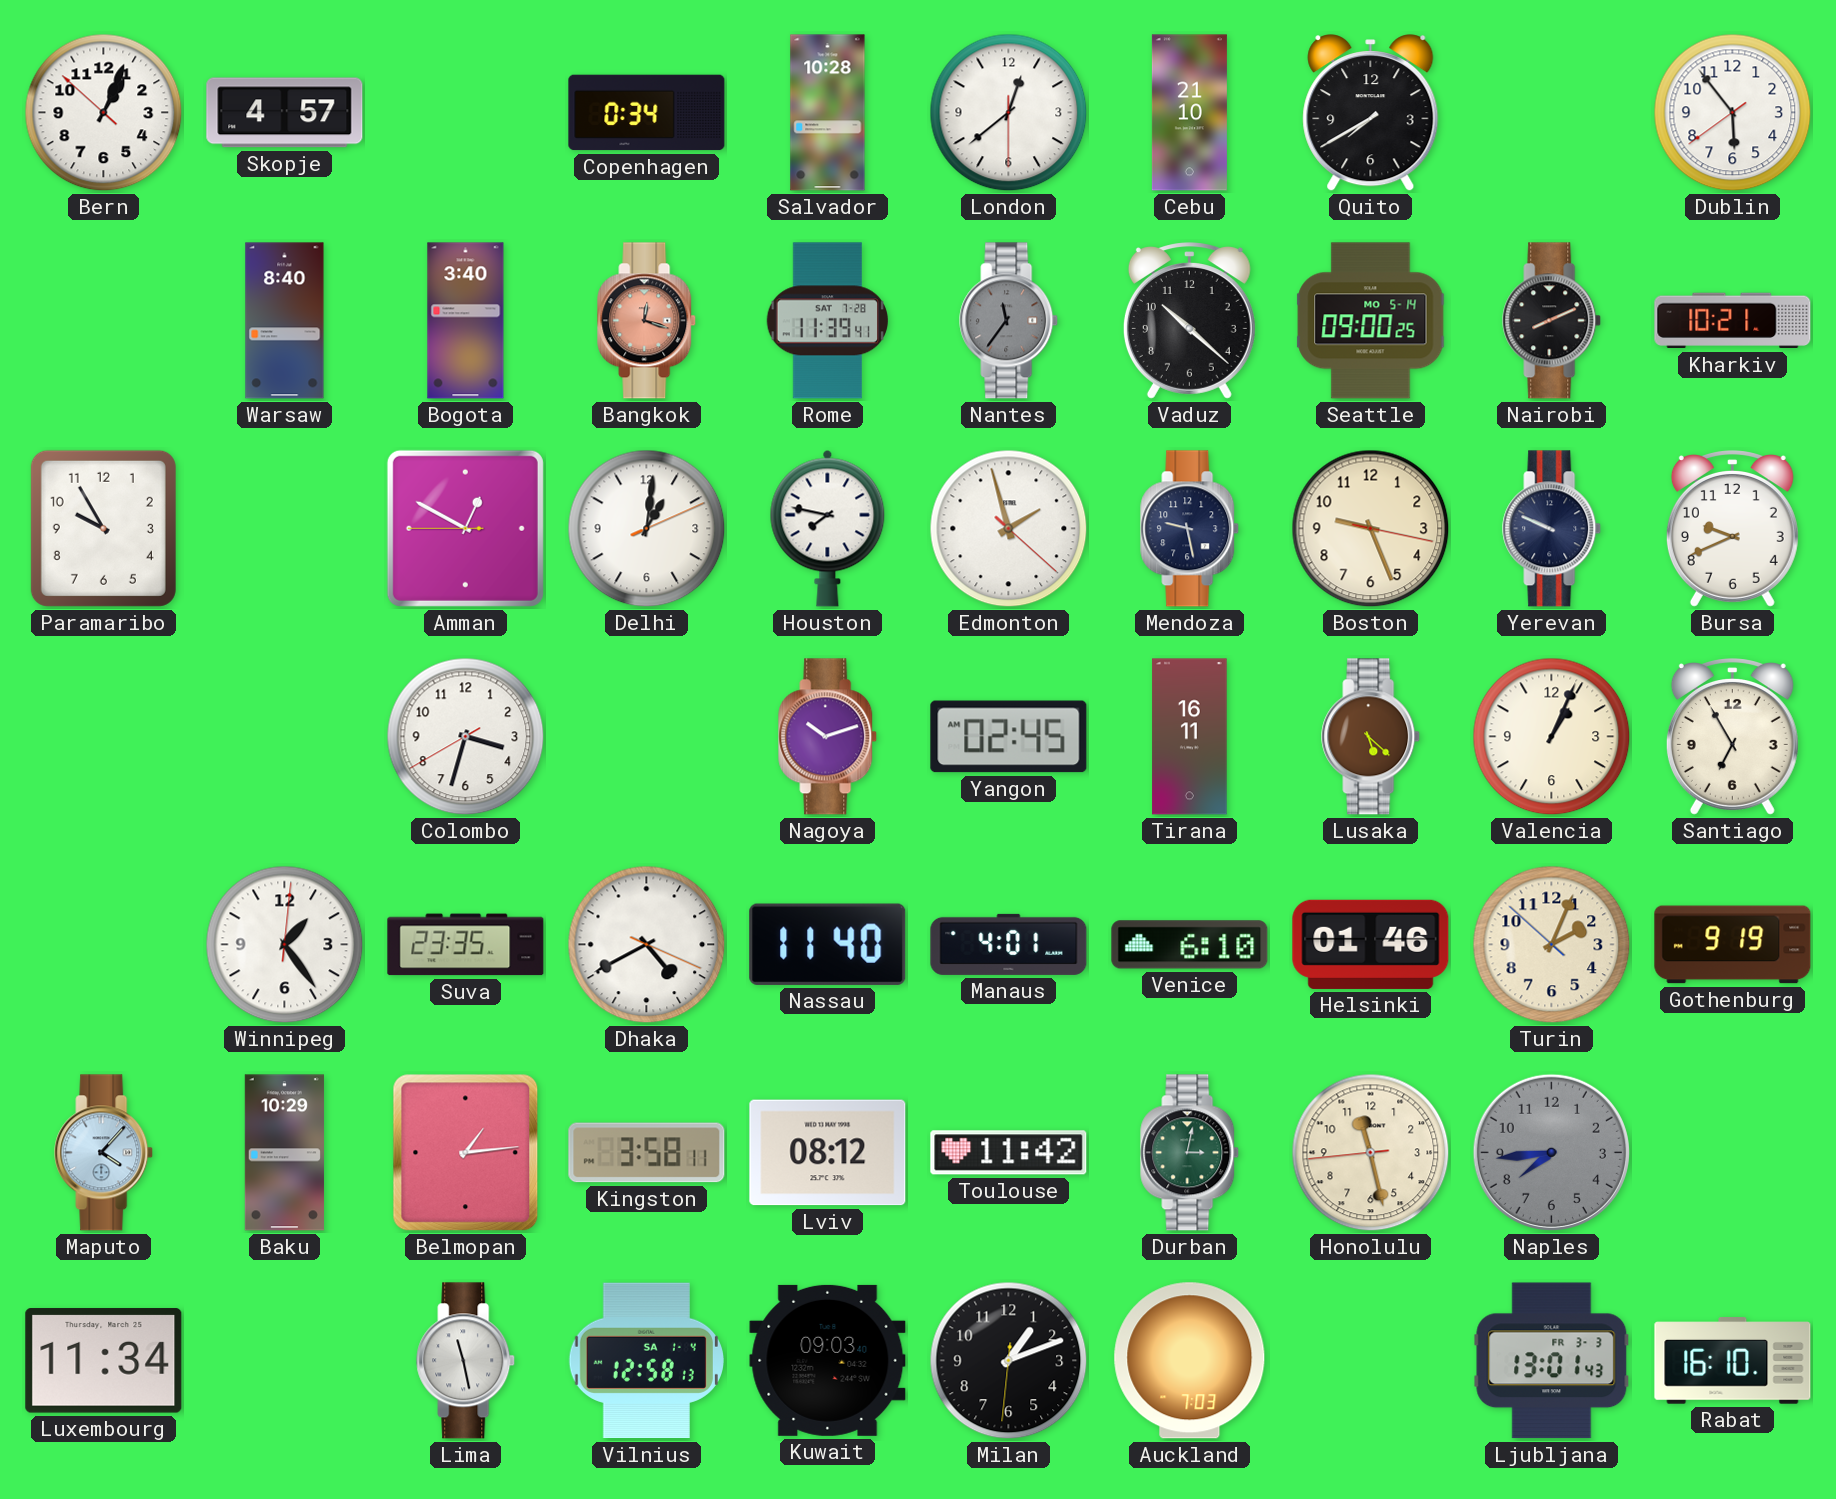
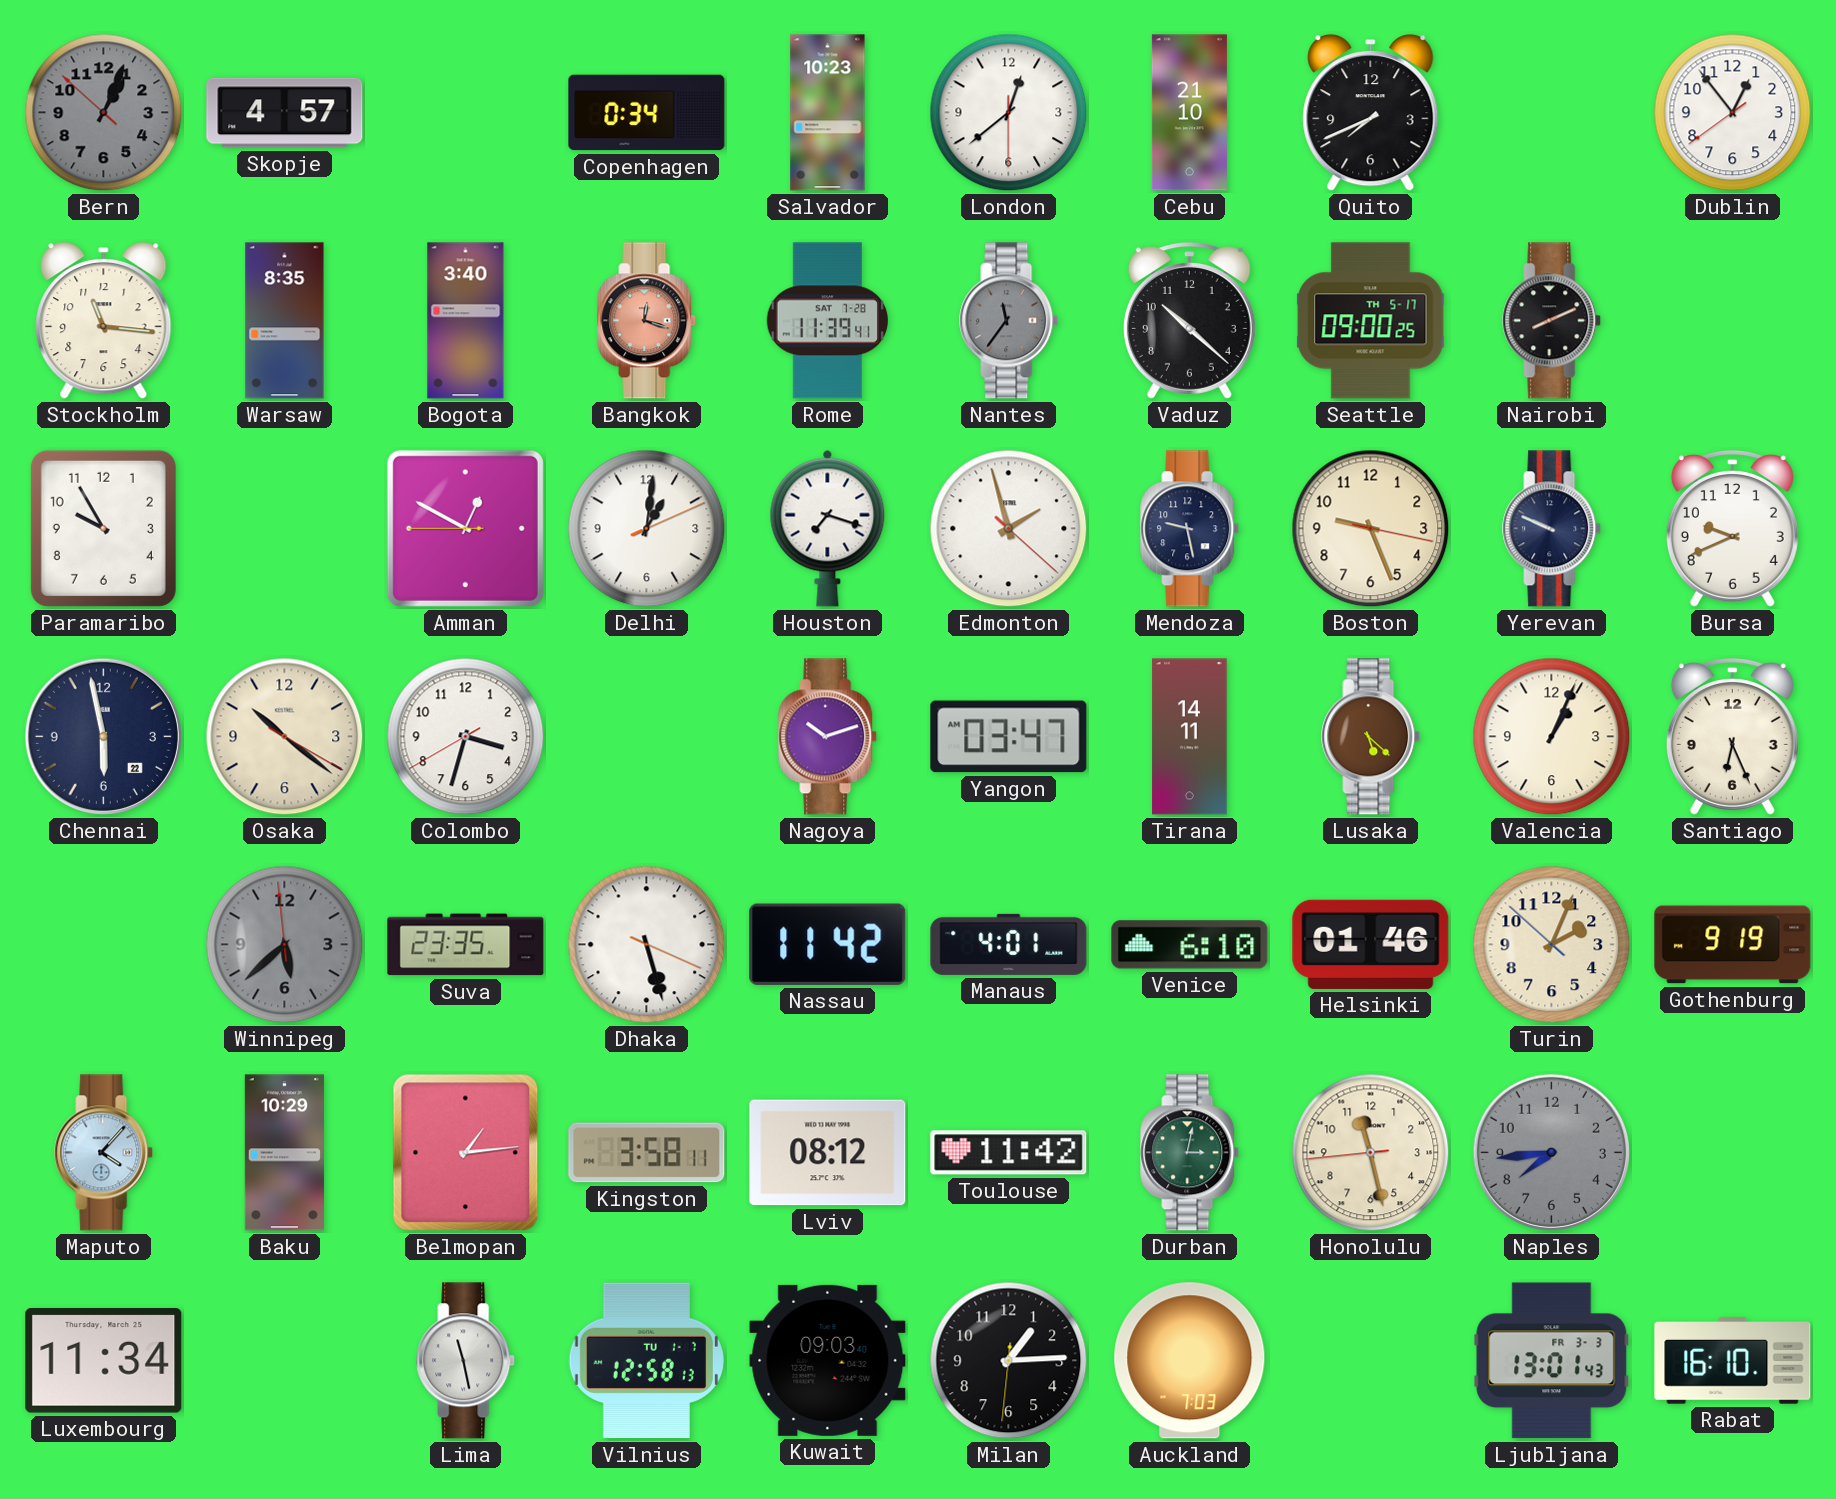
Bern dial: white -> grey
Salvador: 10:28 -> 10:23
Quito: 7:40 -> 7:41
Dublin: 5:53 -> 12:53
Stockholm: none -> 11:16
Warsaw: 8:40 -> 8:35
Seattle date: MO 5-14 -> TH 5-17
Kharkiv: 10:21 -> none
Houston: 7:47 -> 7:18
Chennai: none -> 5:58
Osaka: none -> 10:21
Yangon: 02:45 -> 03:47
Tirana: 16:11 -> 14:11
Santiago: 6:55 -> 6:26
Winnipeg: 1:24 -> 5:37
Winnipeg dial: white -> grey
Dhaka: 4:40 -> 5:27
Nassau: 11:40 -> 11:42
Vilnius date: SA 1-4 -> TU 1-7
Milan: 1:11 -> 1:14
